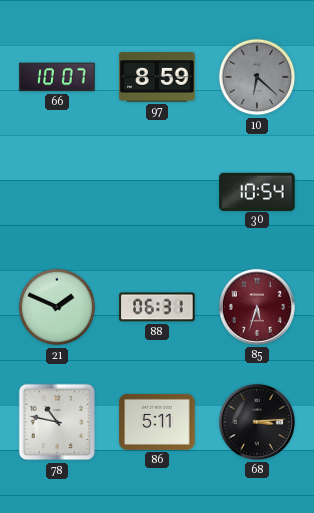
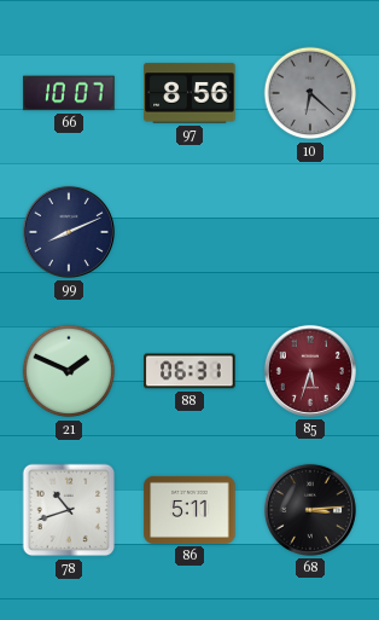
97: 8:59 -> 8:56
99: none -> 8:11
30: 10:54 -> none
78: 10:47 -> 10:42
